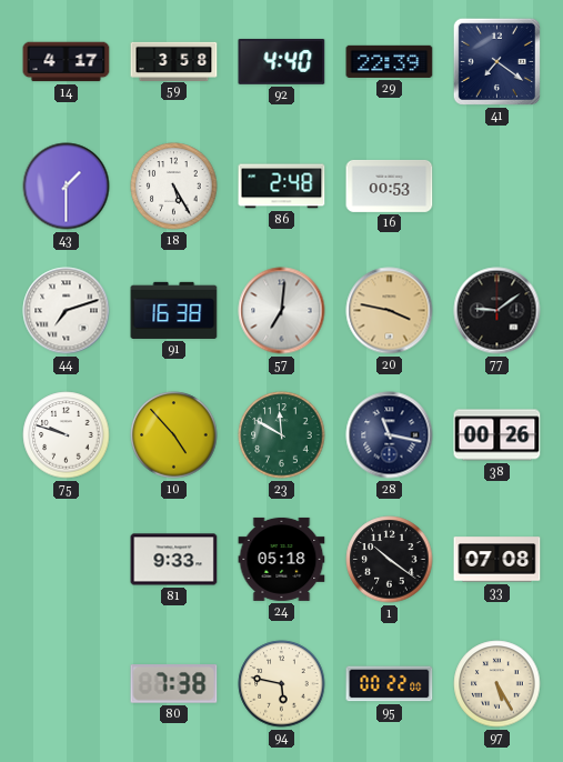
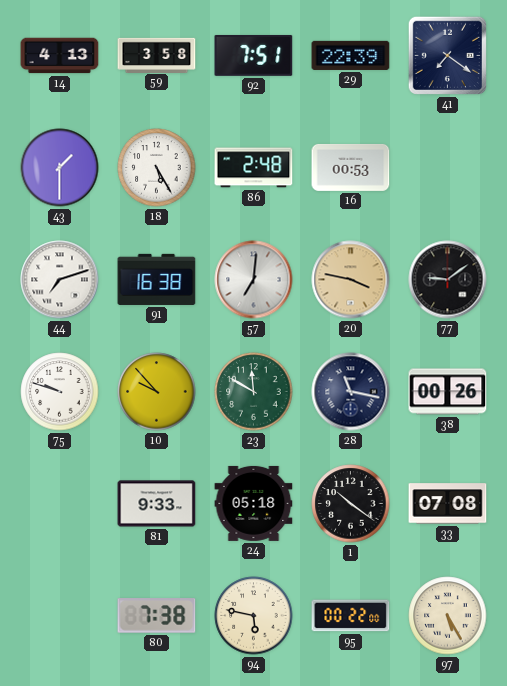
14: 4:17 -> 4:13
92: 4:40 -> 7:51
10: 4:53 -> 9:53
